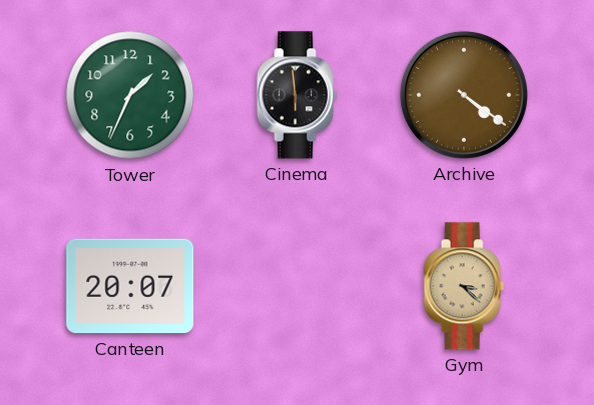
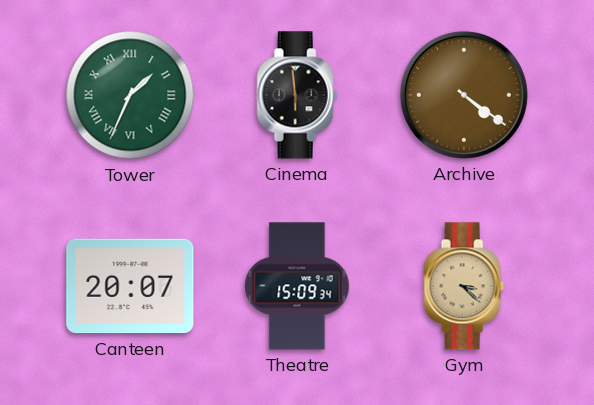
Tower numerals: Arabic -> Roman
Theatre: none -> 15:09
